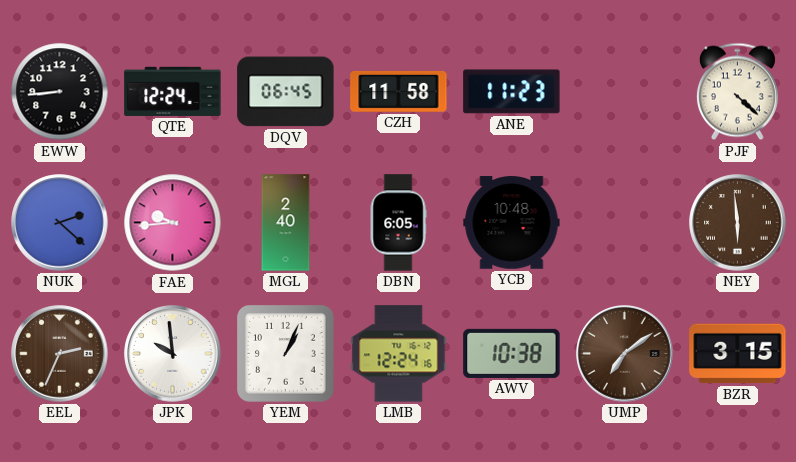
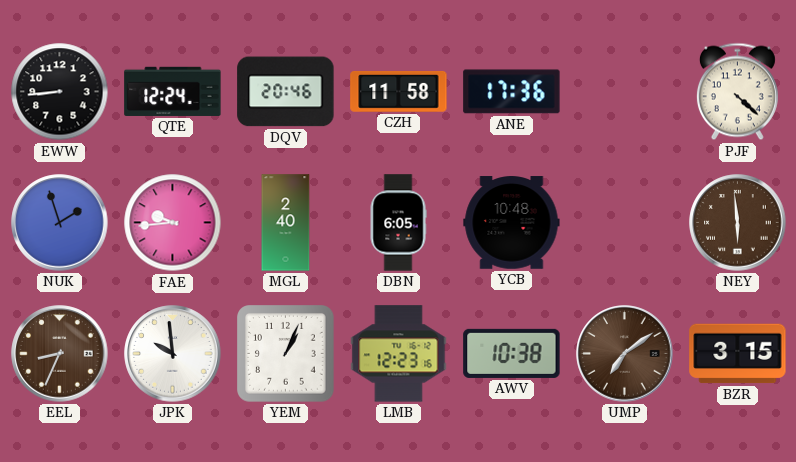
DQV: 06:45 -> 20:46
ANE: 11:23 -> 17:36
NUK: 2:22 -> 1:57
EEL: 2:34 -> 8:34
LMB: 12:24 -> 12:23
